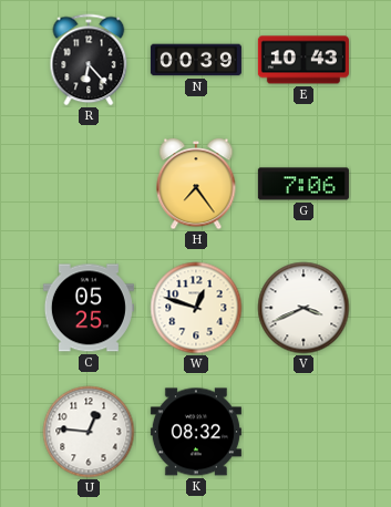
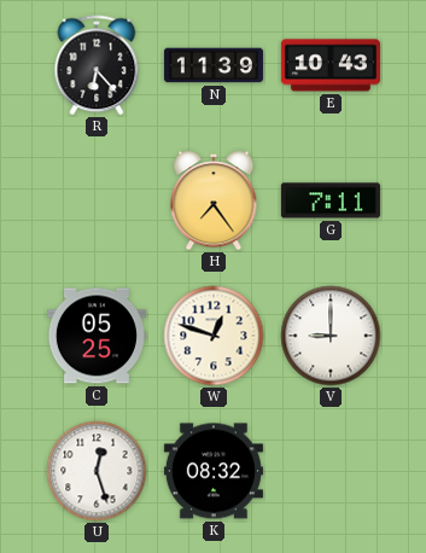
N: 00:39 -> 11:39
G: 7:06 -> 7:11
V: 3:41 -> 9:00
U: 12:46 -> 12:27
